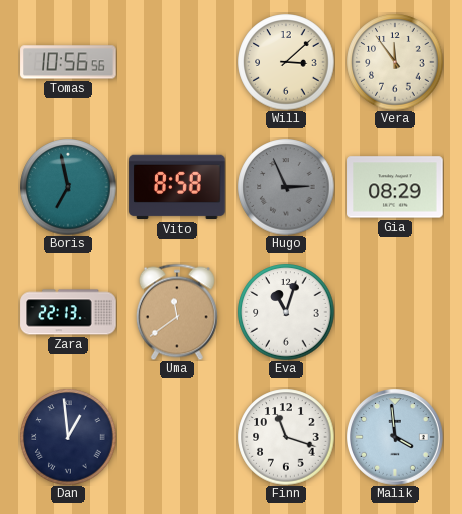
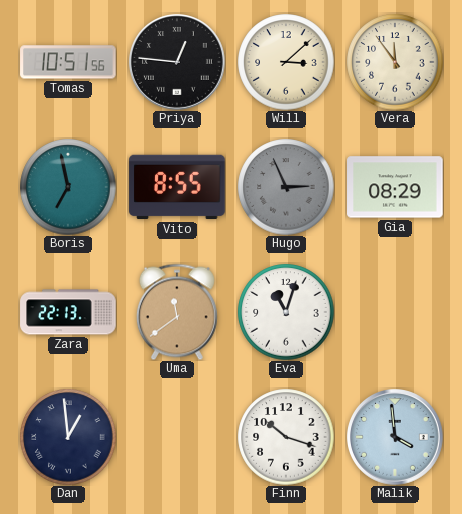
Tomas: 10:56 -> 10:51
Priya: none -> 12:46
Vito: 8:58 -> 8:55
Finn: 11:18 -> 10:18
